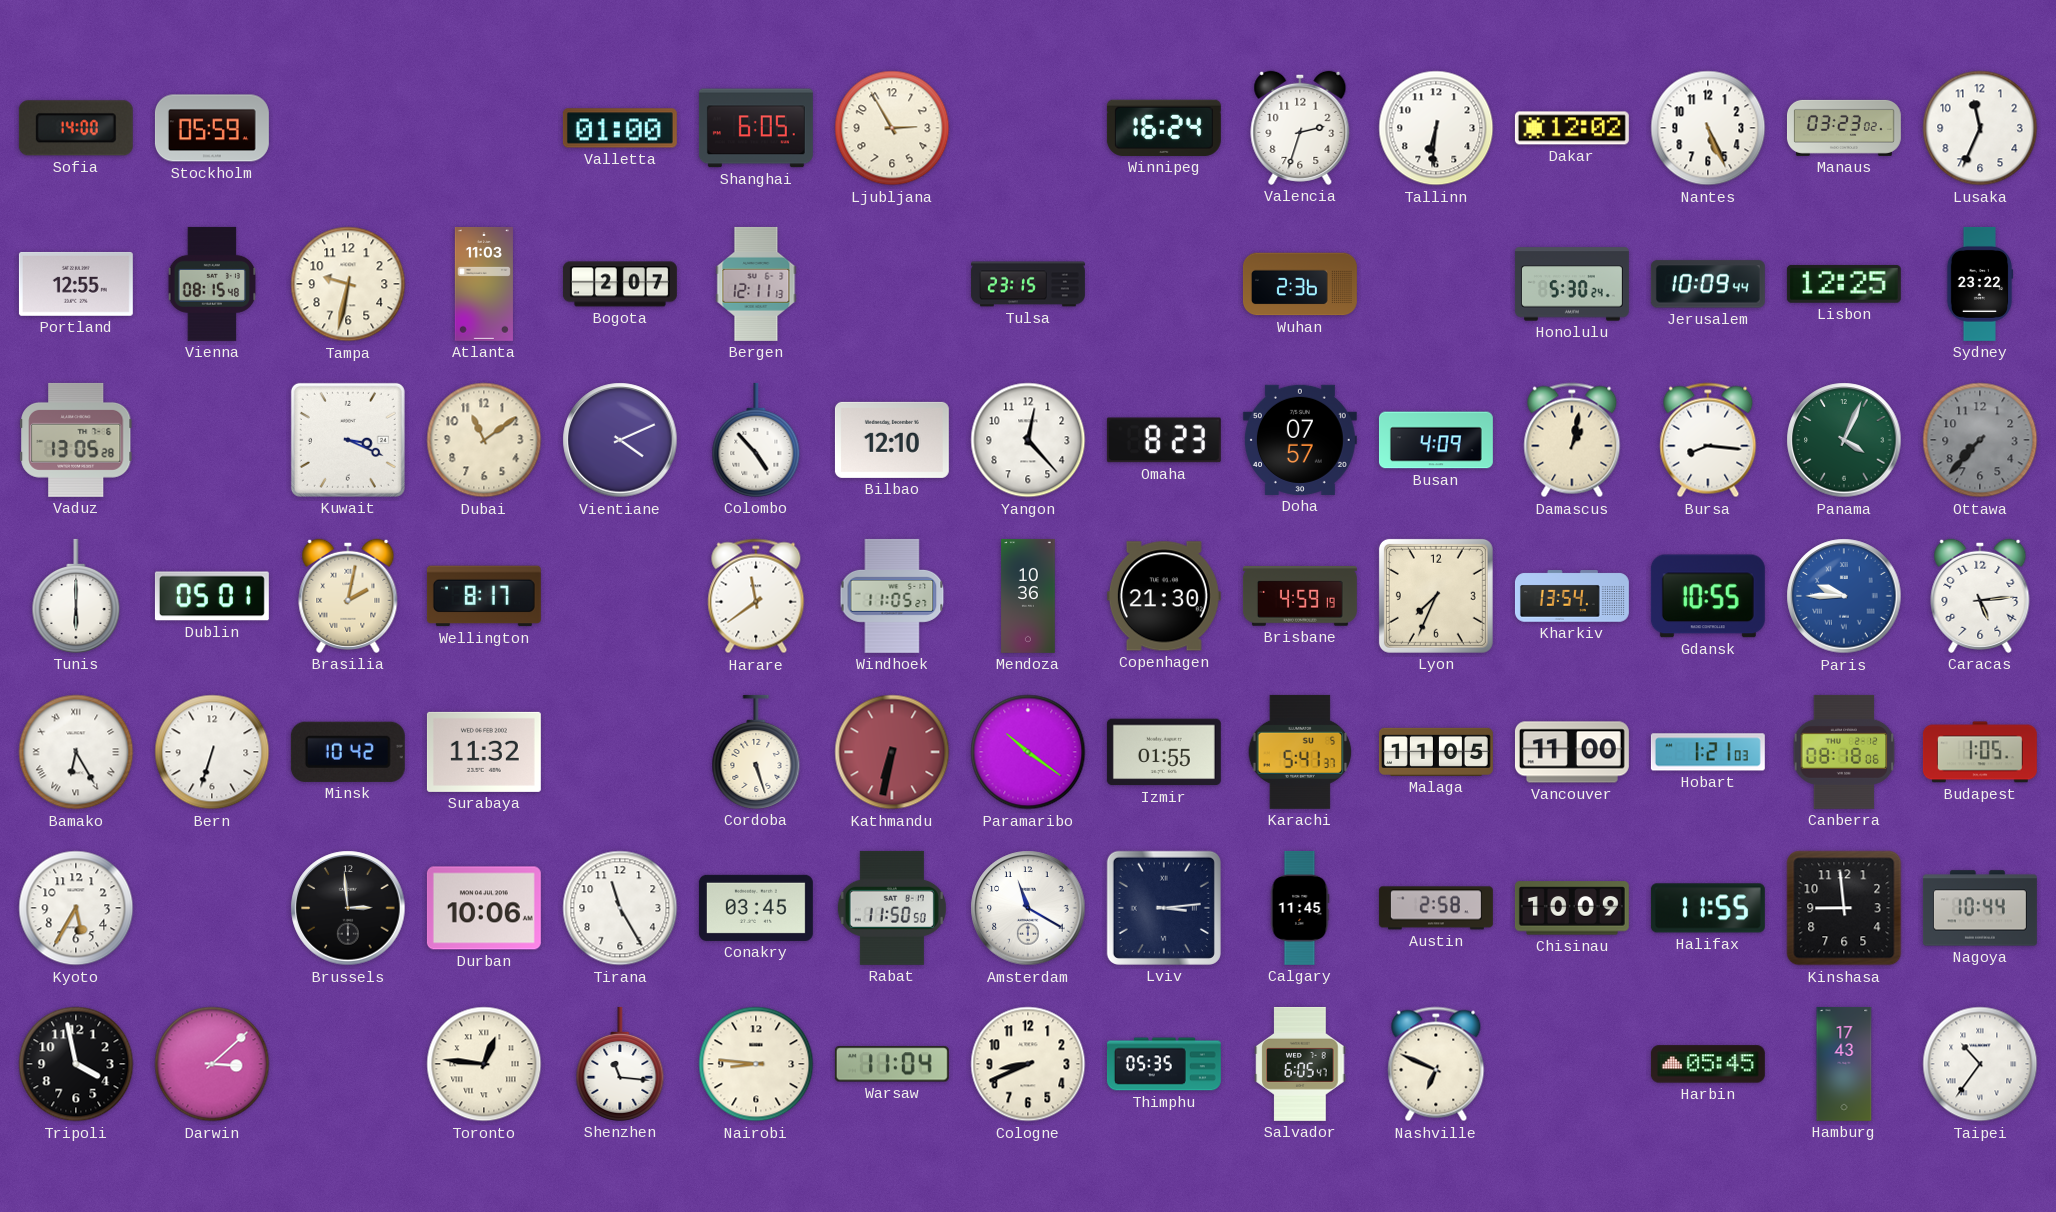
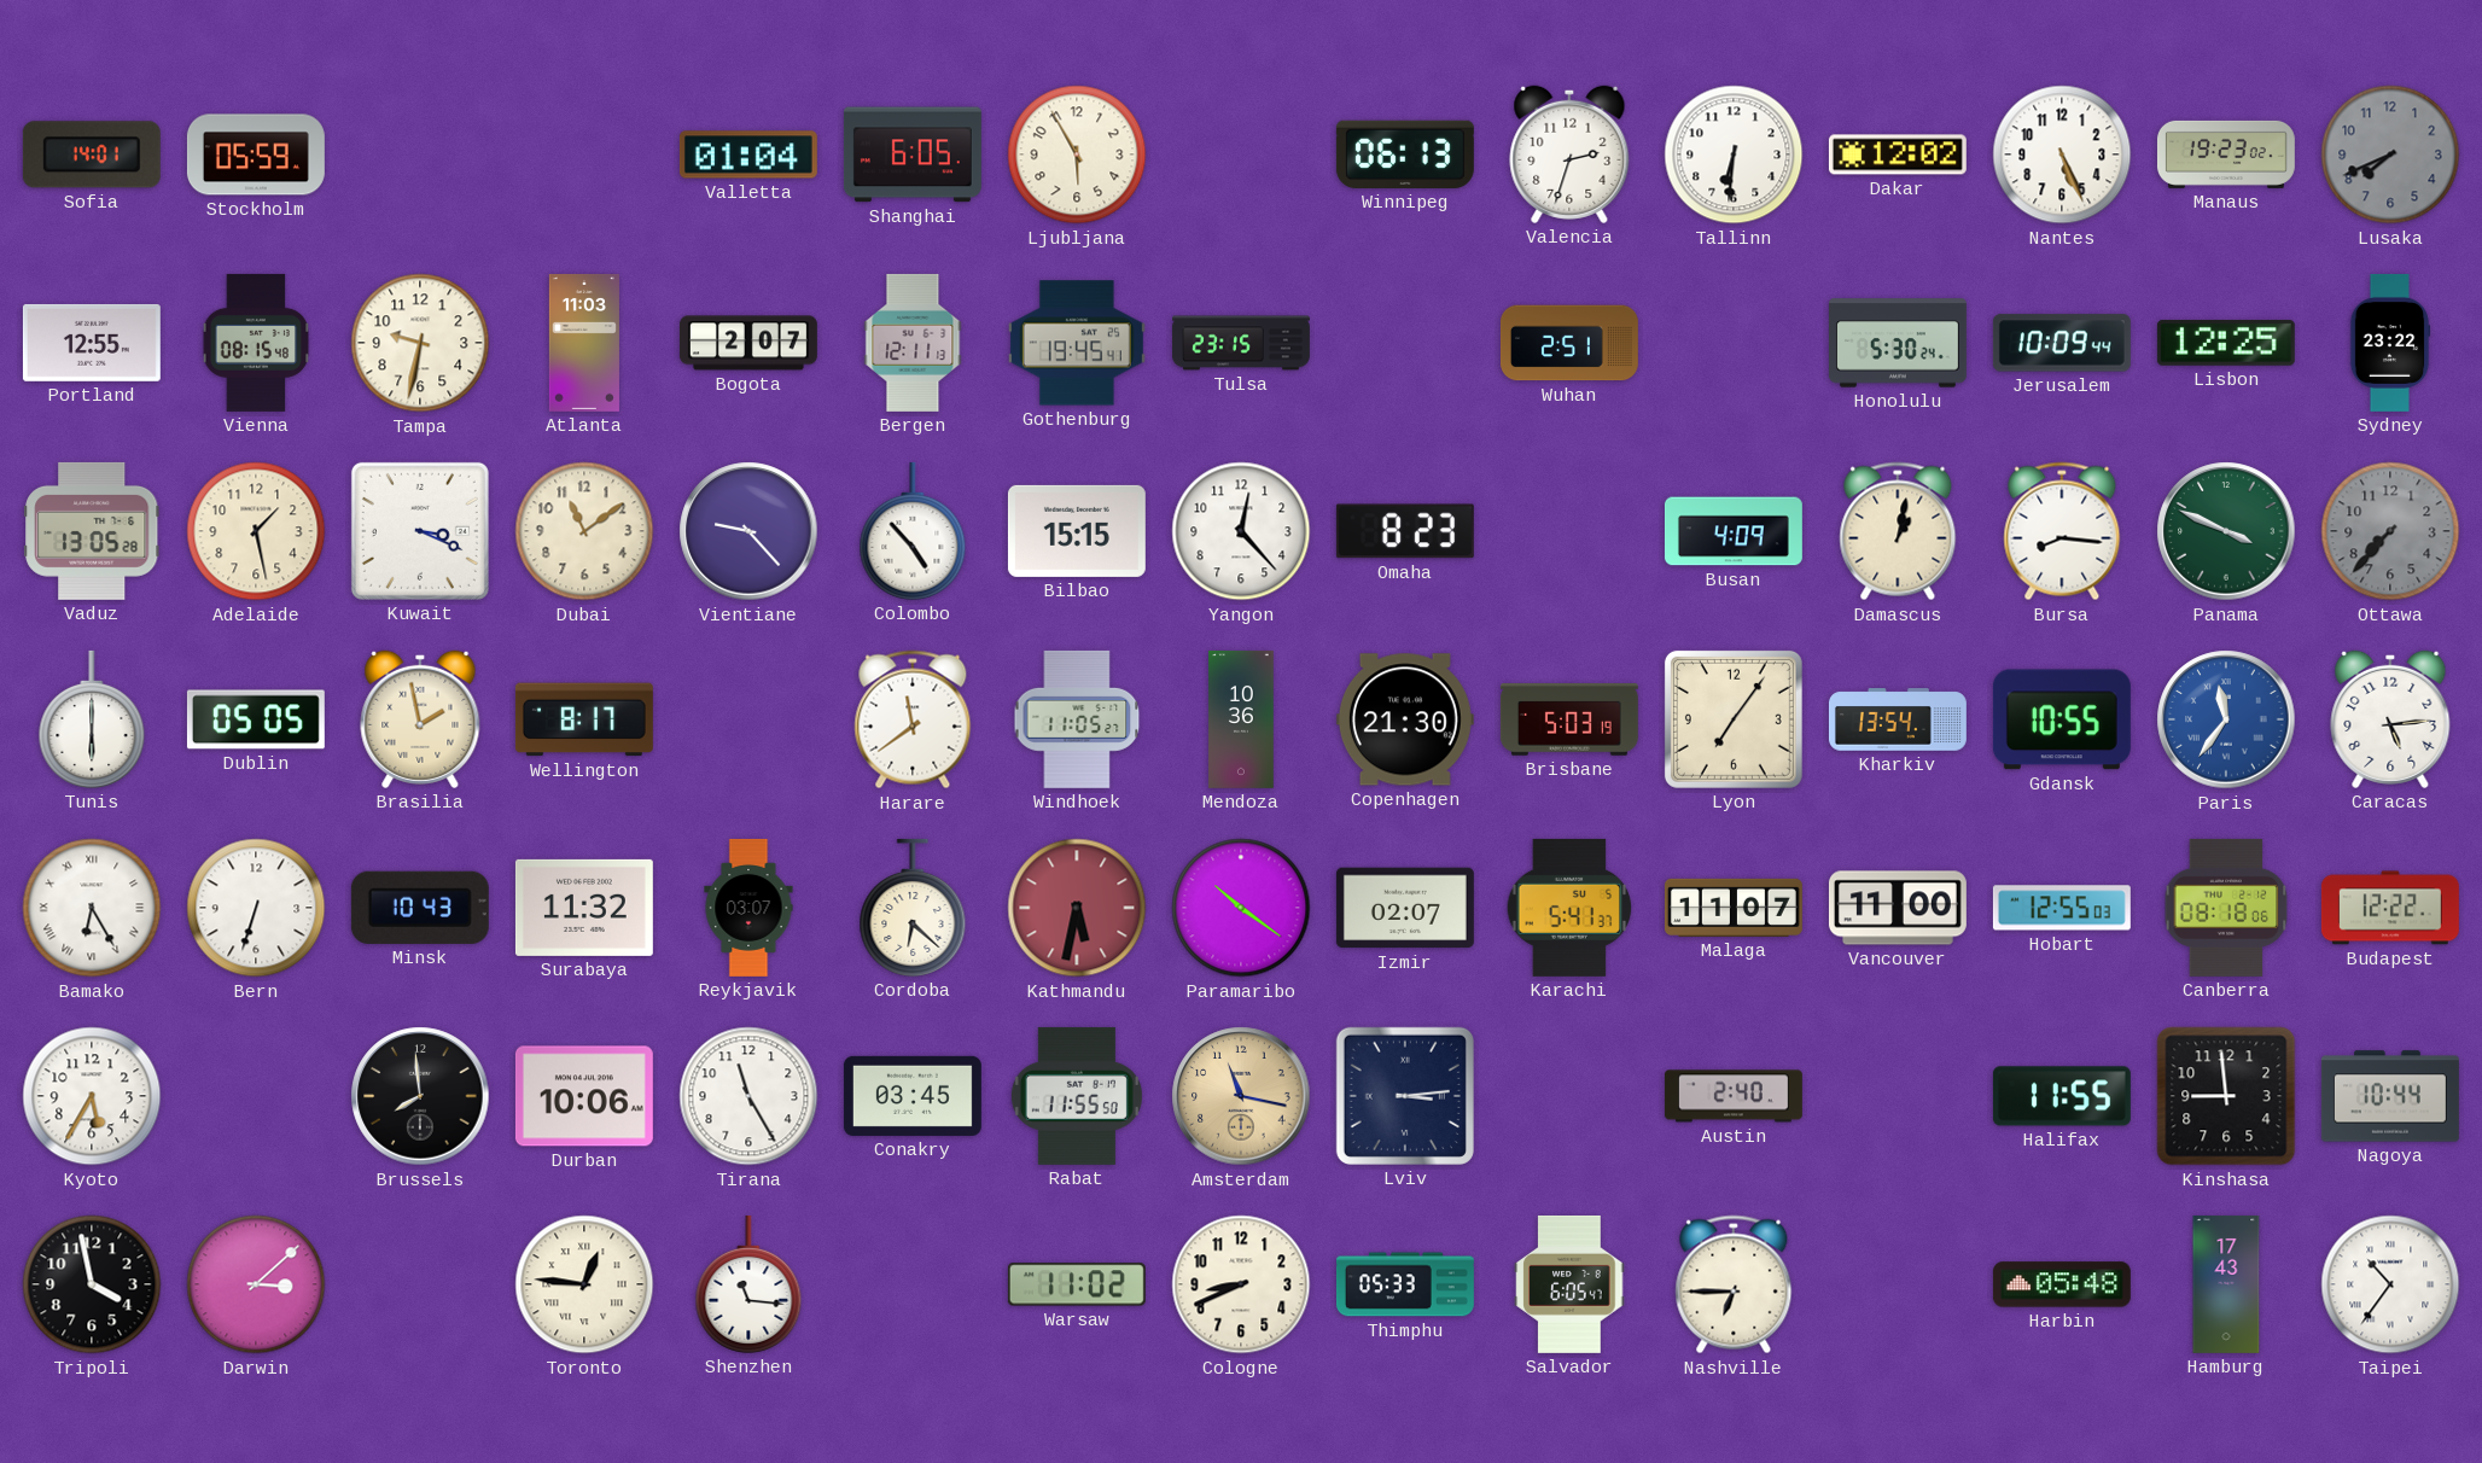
Sofia: 14:00 -> 14:01
Valletta: 01:00 -> 01:04
Ljubljana: 2:55 -> 5:55
Winnipeg: 16:24 -> 06:13
Manaus: 03:23 -> 19:23
Lusaka: 11:34 -> 7:41
Lusaka dial: white -> grey
Gothenburg: none -> 19:45
Wuhan: 2:36 -> 2:51
Adelaide: none -> 1:28
Vientiane: 4:11 -> 9:23
Bilbao: 12:10 -> 15:15
Doha: 07:57 -> none
Panama: 4:04 -> 3:49
Dublin: 05:01 -> 05:05
Brasilia: 2:02 -> 1:58
Brisbane: 4:59 -> 5:03
Lyon: 7:34 -> 7:06
Paris: 9:45 -> 11:36
Minsk: 10:42 -> 10:43
Reykjavik: none -> 03:07
Cordoba: 5:27 -> 6:22
Kathmandu: 6:32 -> 5:32
Izmir: 01:55 -> 02:07
Malaga: 11:05 -> 11:07
Hobart: 1:21 -> 12:55
Budapest: 1:05 -> 12:22
Brussels: 2:59 -> 7:59
Rabat: 11:50 -> 11:55
Amsterdam: 11:20 -> 11:17
Amsterdam dial: white -> champagne
Calgary: 11:45 -> none
Austin: 2:58 -> 2:40
Chisinau: 10:09 -> none
Nairobi: 8:46 -> none
Warsaw: 11:04 -> 11:02
Thimphu: 05:35 -> 05:33
Nashville: 6:49 -> 6:45
Harbin: 05:45 -> 05:48
